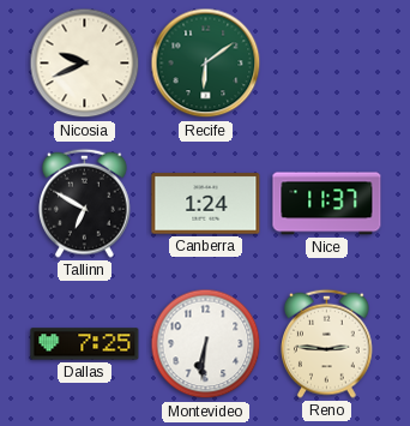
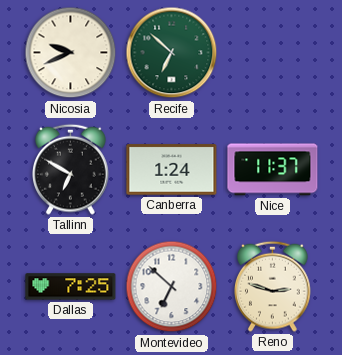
Recife: 6:09 -> 6:52
Montevideo: 6:31 -> 6:52
Reno: 2:46 -> 2:48
